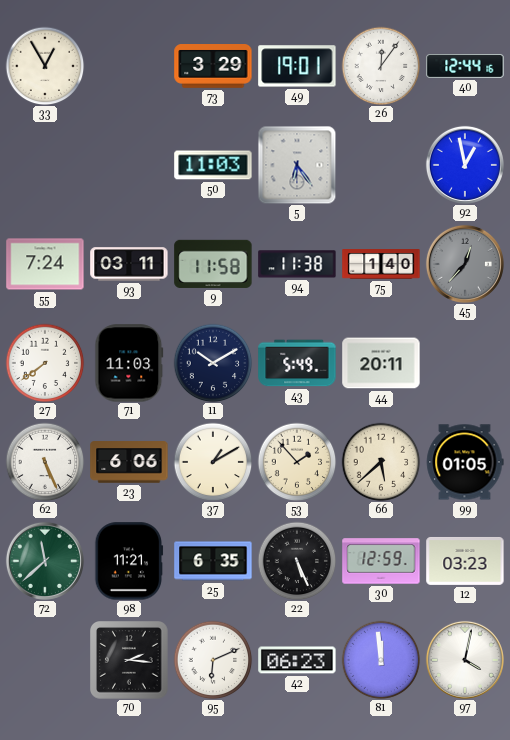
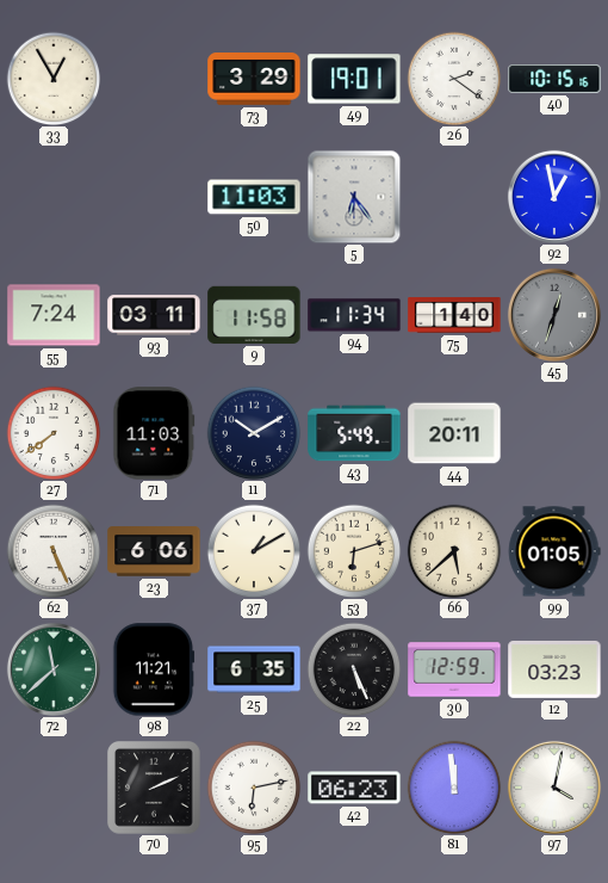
26: 12:06 -> 2:21
40: 12:44 -> 10:15
94: 11:38 -> 11:34
45: 12:37 -> 12:33
53: 1:53 -> 6:12
70: 2:16 -> 2:11
95: 6:11 -> 6:13
